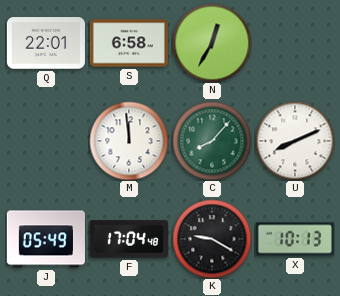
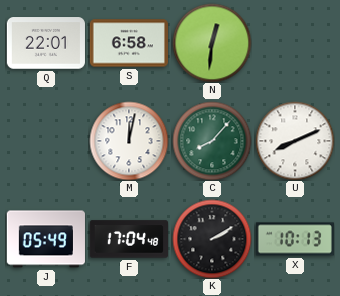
N: 12:35 -> 12:31
M: 11:59 -> 12:02
K: 9:20 -> 2:10
